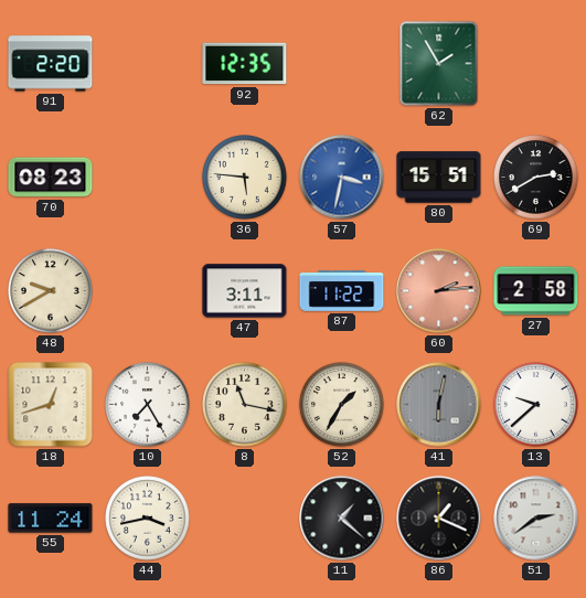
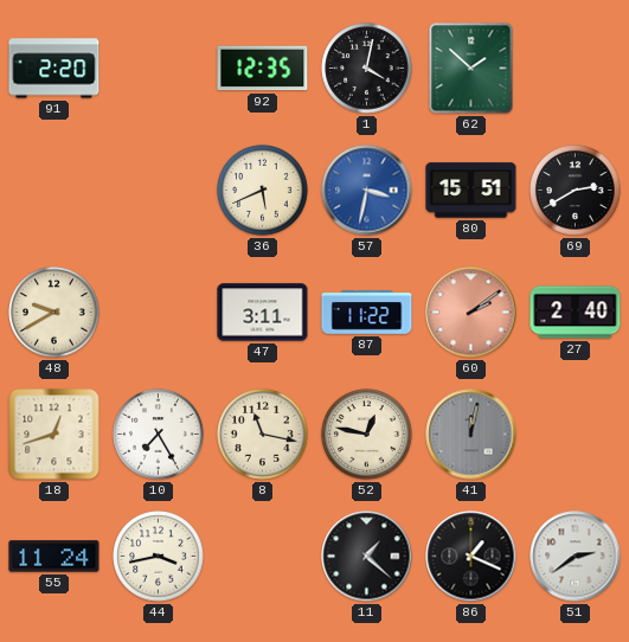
1: none -> 4:02
62: 1:55 -> 1:52
70: 08:23 -> none
36: 5:46 -> 5:41
60: 2:14 -> 2:09
27: 2:58 -> 2:40
52: 1:35 -> 12:47
41: 6:02 -> 12:02
13: 9:38 -> none
